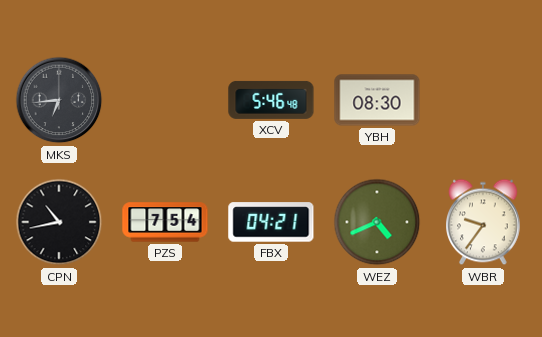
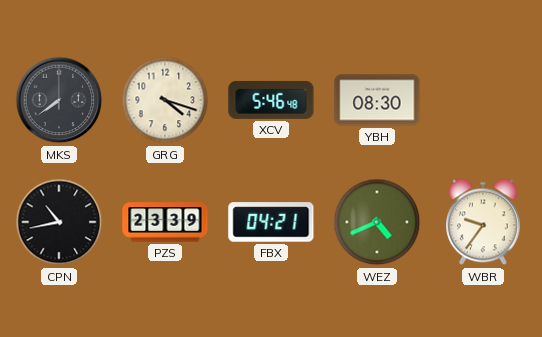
MKS: 6:44 -> 7:39
GRG: none -> 4:18
PZS: 7:54 -> 23:39
